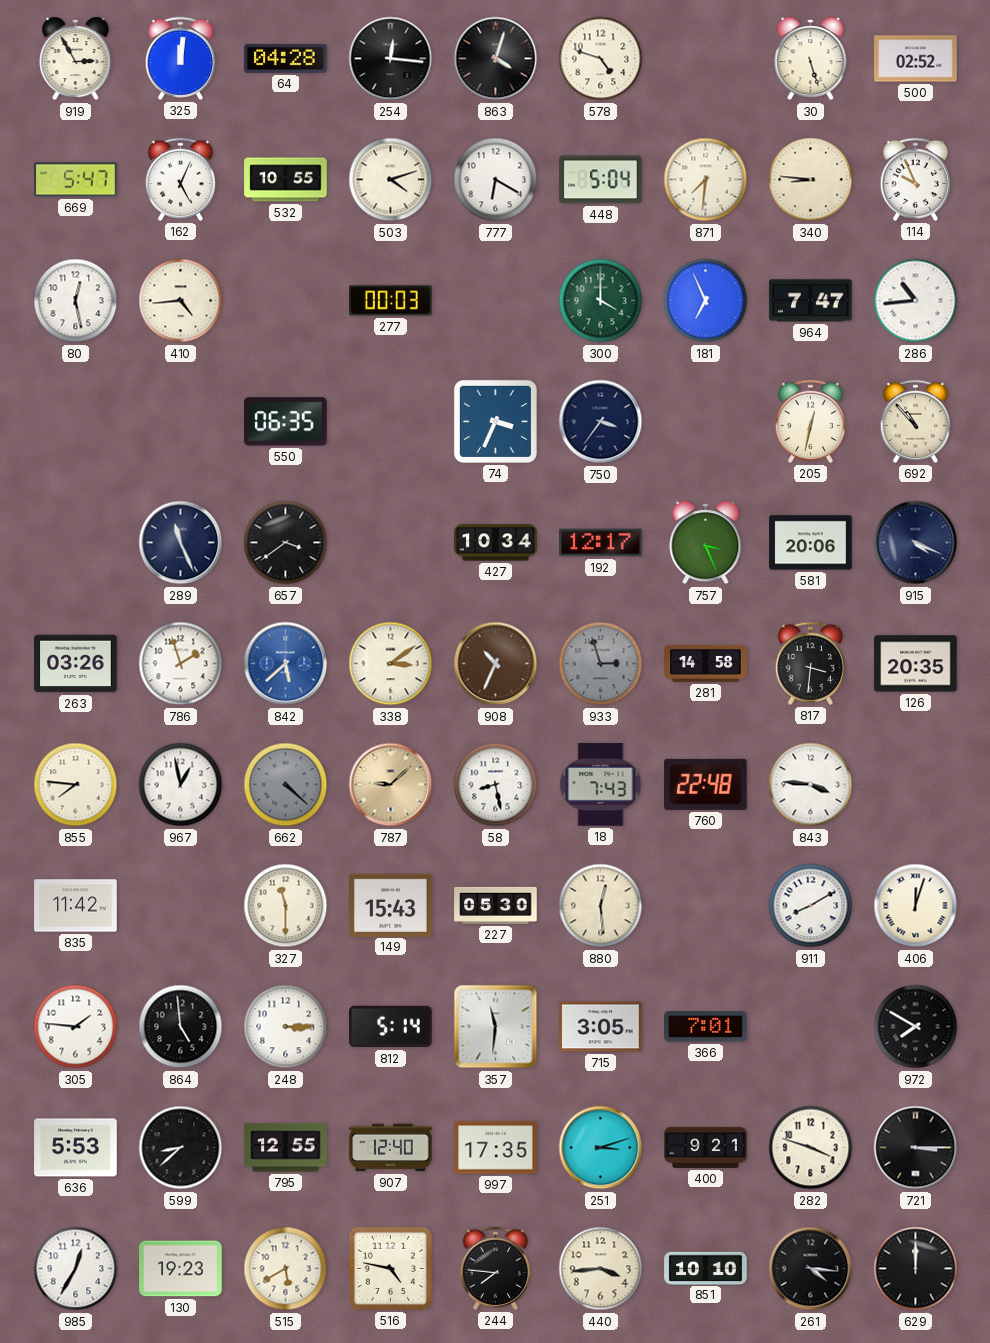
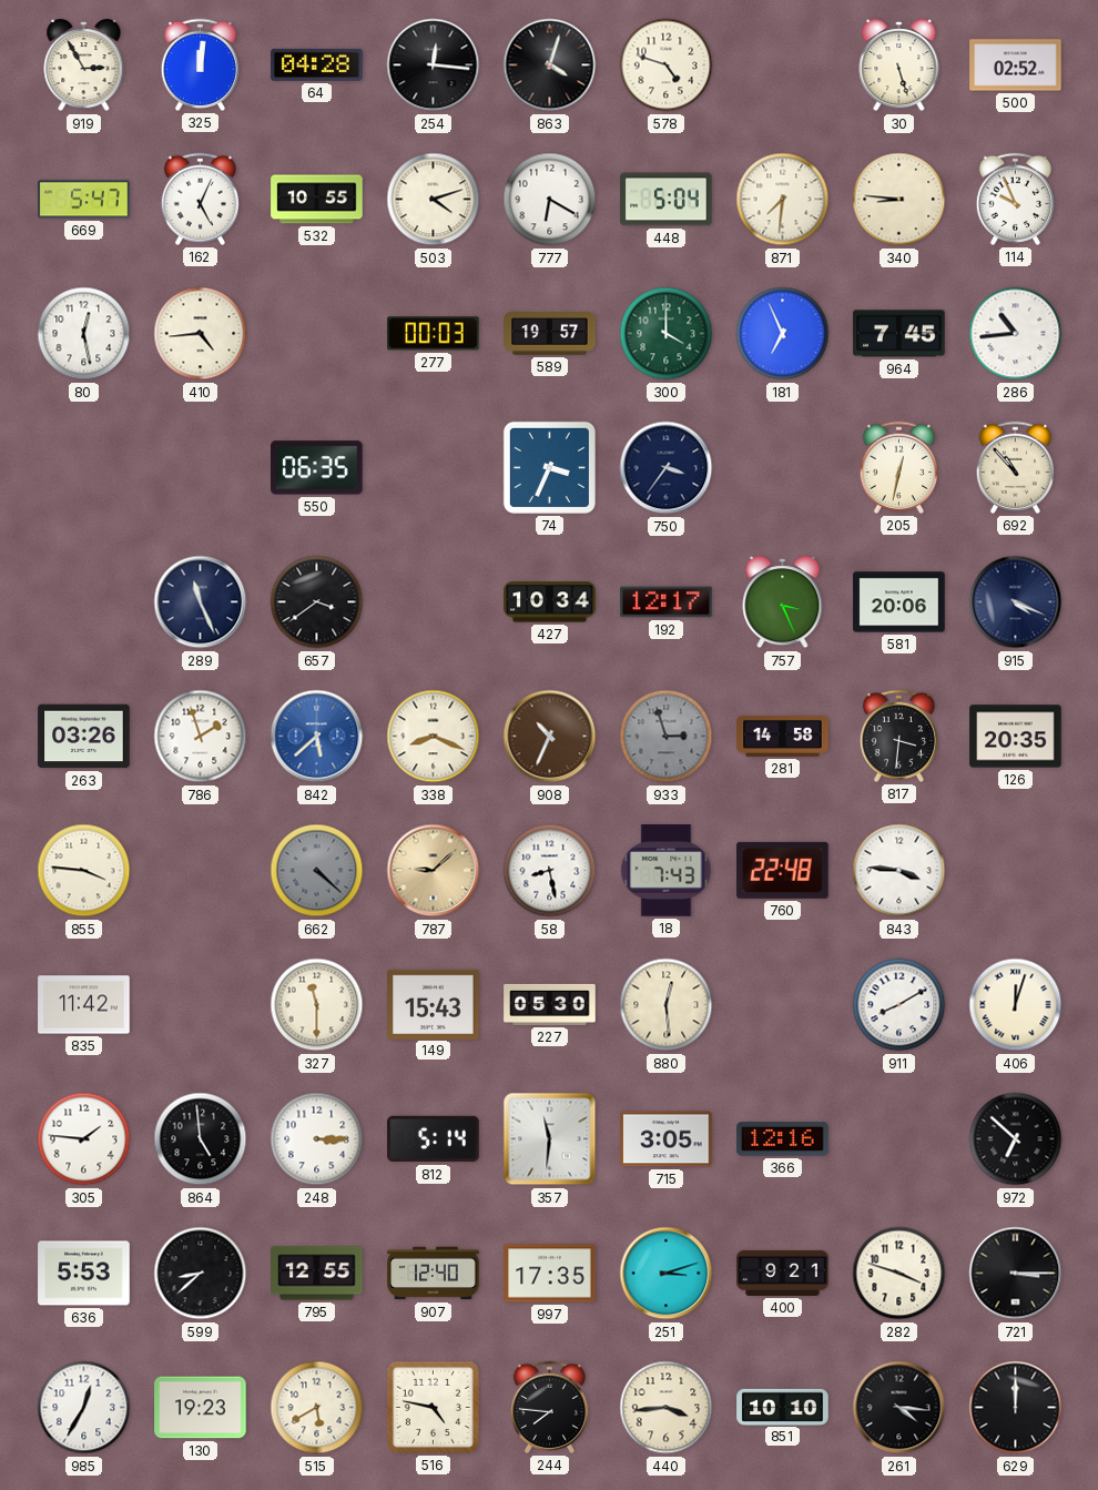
589: none -> 19:57
964: 7:47 -> 7:45
338: 3:09 -> 8:19
855: 7:46 -> 3:46
967: 12:58 -> none
366: 7:01 -> 12:16
972: 7:50 -> 6:52
